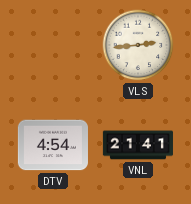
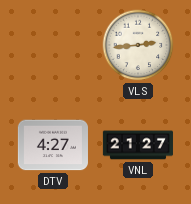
DTV: 4:54 -> 4:27
VNL: 21:41 -> 21:27
